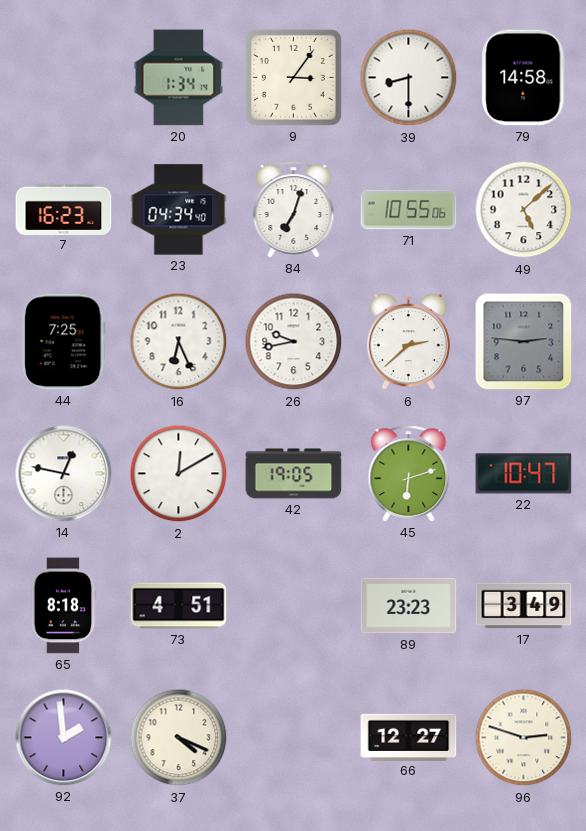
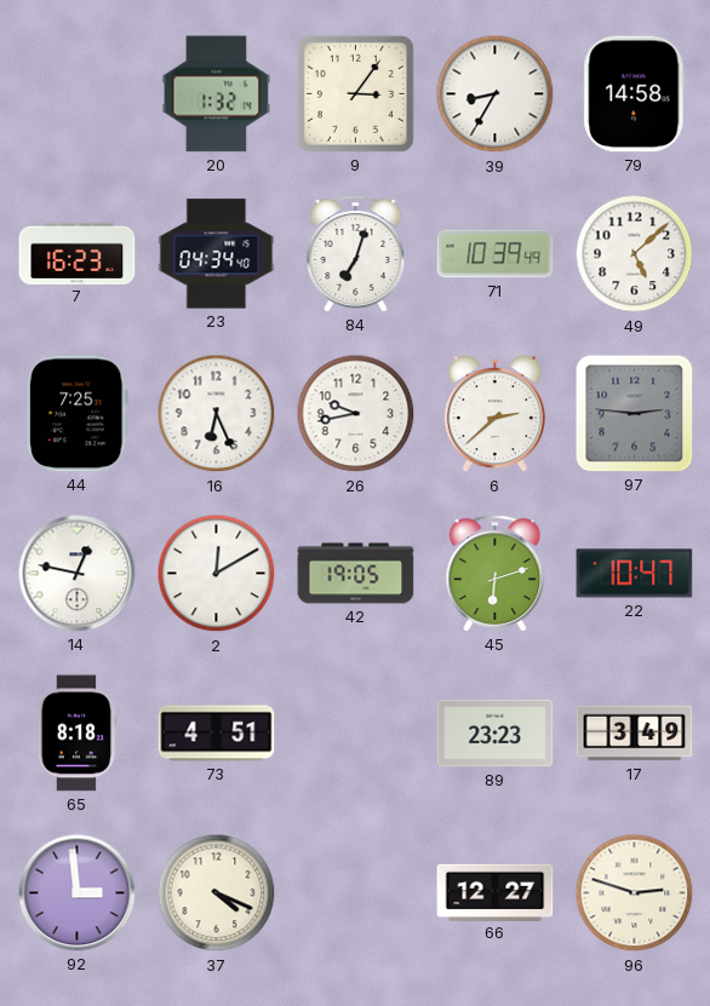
20: 1:34 -> 1:32
39: 8:30 -> 8:35
71: 10:55 -> 10:39
92: 1:59 -> 2:59
